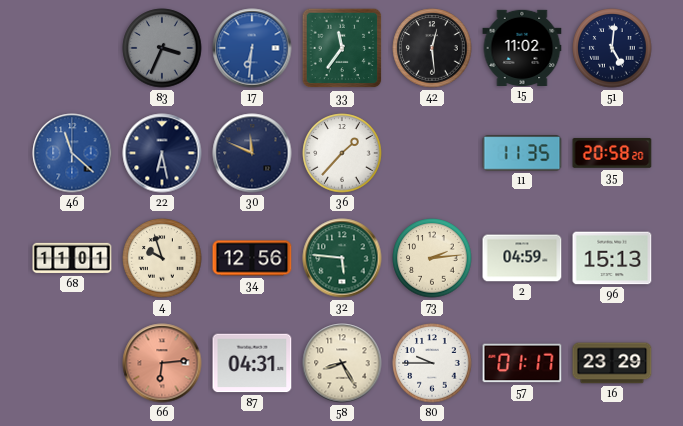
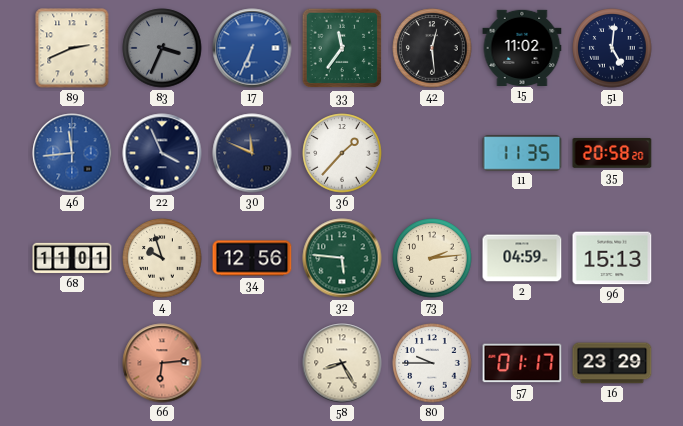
89: none -> 2:41
17: 6:31 -> 6:34
46: 11:22 -> 11:44
22: 6:28 -> 3:56
87: 04:31 -> none
